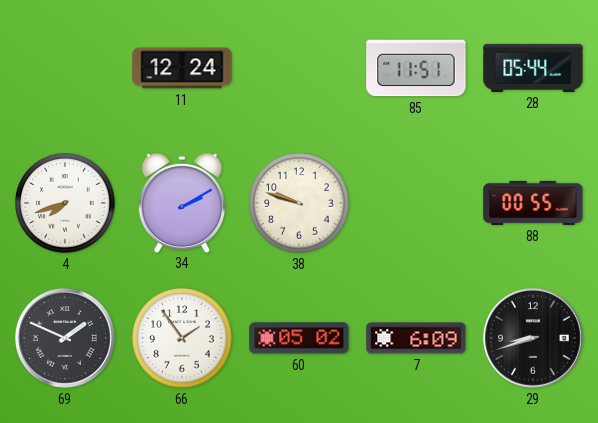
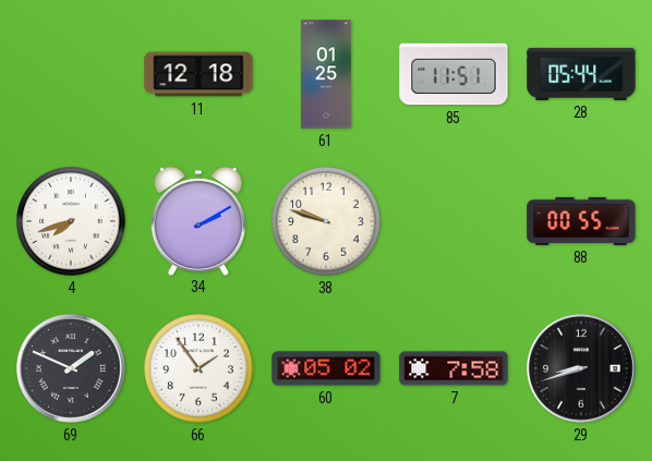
11: 12:24 -> 12:18
61: none -> 01:25
7: 6:09 -> 7:58
